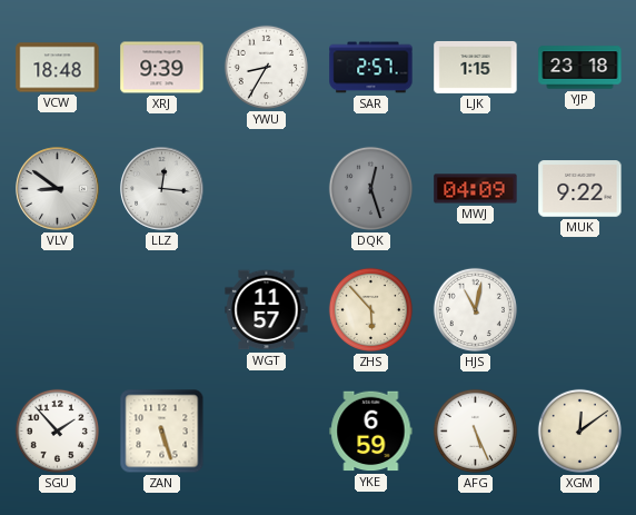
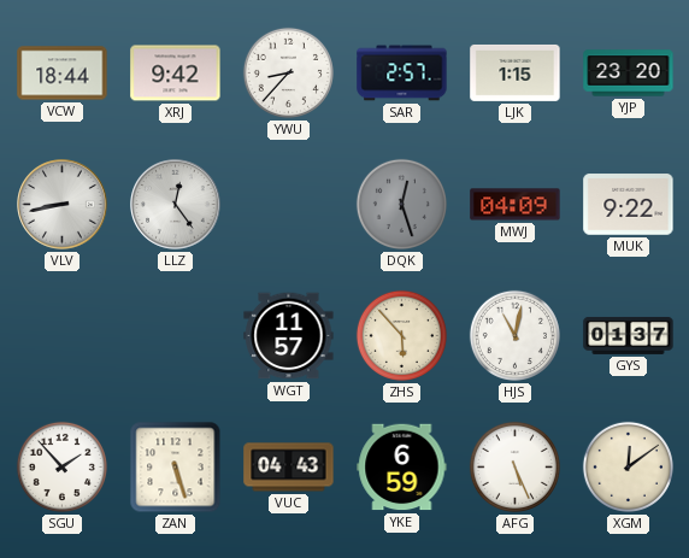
VCW: 18:48 -> 18:44
XRJ: 9:39 -> 9:42
YWU: 8:35 -> 8:37
YJP: 23:18 -> 23:20
VLV: 8:51 -> 8:43
LLZ: 12:16 -> 12:24
GYS: none -> 01:37
VUC: none -> 04:43
